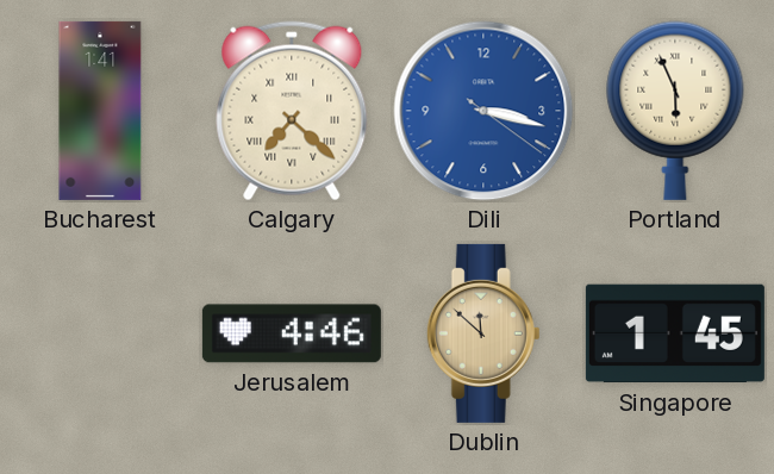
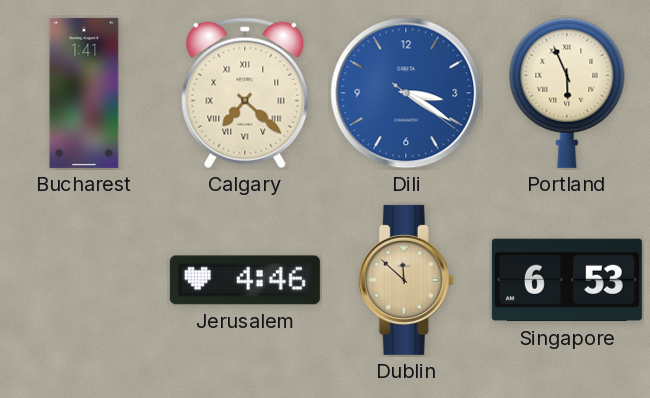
Dili: 3:17 -> 3:20
Singapore: 1:45 -> 6:53
